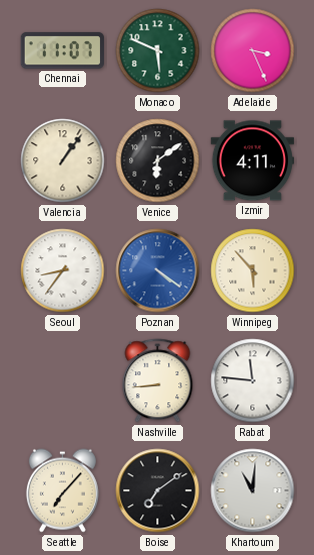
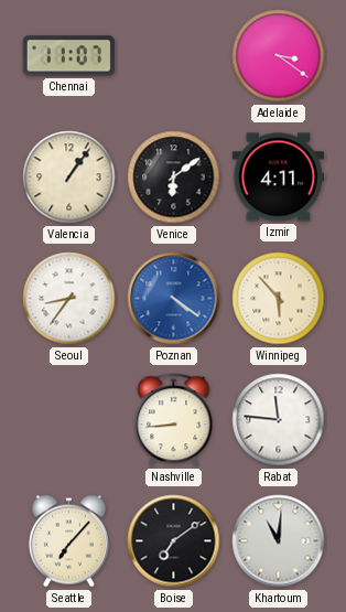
Monaco: 5:49 -> none
Adelaide: 3:26 -> 3:21
